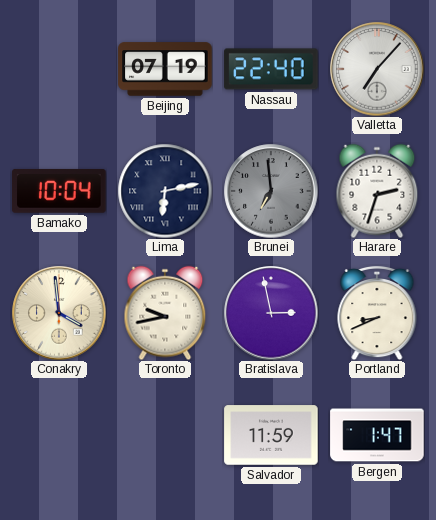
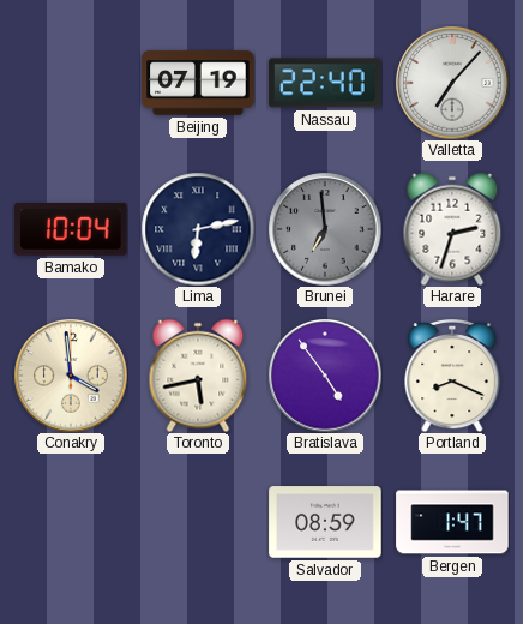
Toronto: 9:43 -> 5:43
Bratislava: 2:58 -> 4:54
Portland: 8:41 -> 8:19
Salvador: 11:59 -> 08:59
